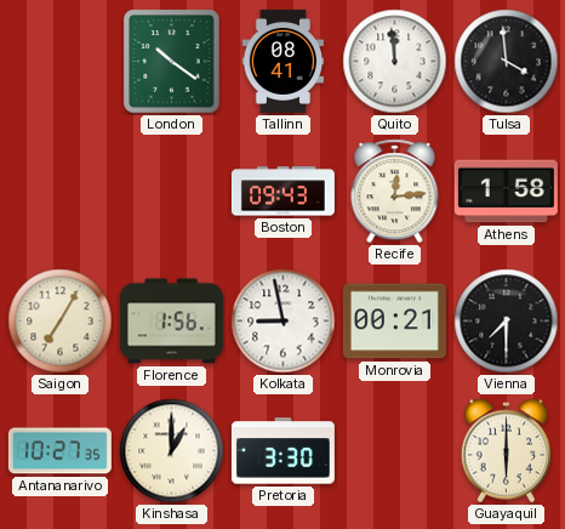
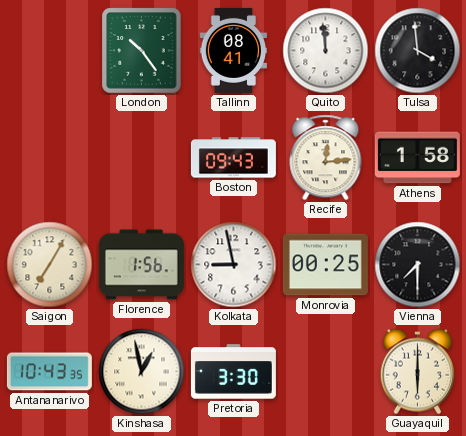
London: 10:21 -> 10:24
Monrovia: 00:21 -> 00:25
Antananarivo: 10:27 -> 10:43
Kinshasa: 1:00 -> 12:58
